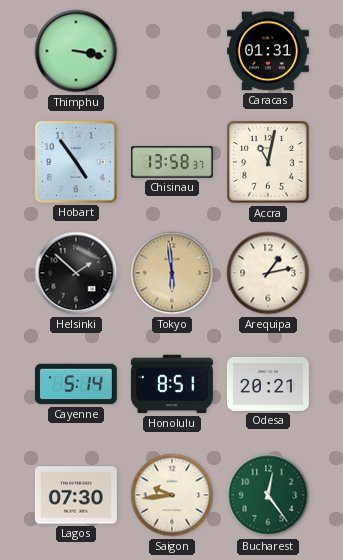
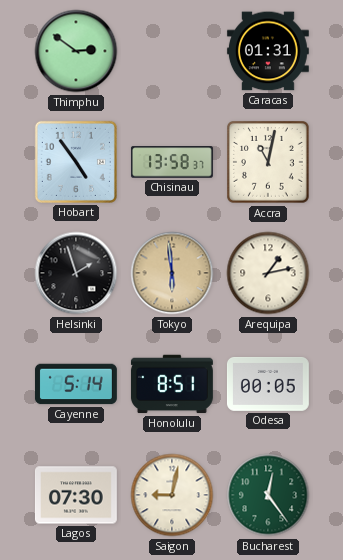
Thimphu: 3:17 -> 2:51
Helsinki: 1:52 -> 1:57
Odesa: 20:21 -> 00:05
Saigon: 9:44 -> 9:02
